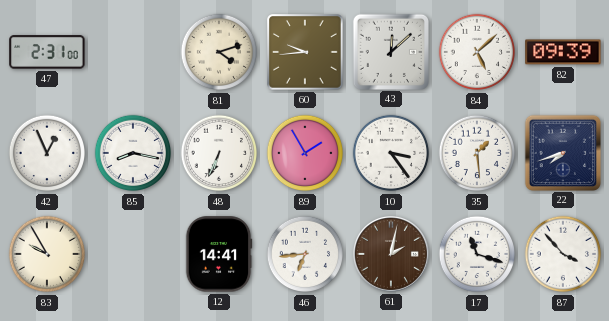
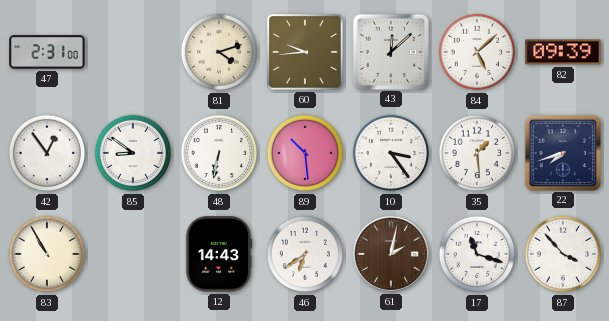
42: 12:56 -> 12:54
85: 8:17 -> 8:51
48: 6:34 -> 6:32
89: 1:55 -> 10:29
83: 9:55 -> 10:55
12: 14:41 -> 14:43
46: 6:44 -> 6:39
